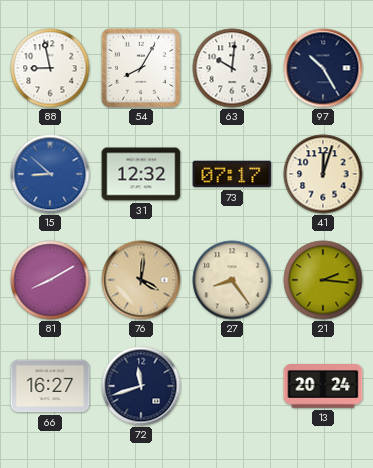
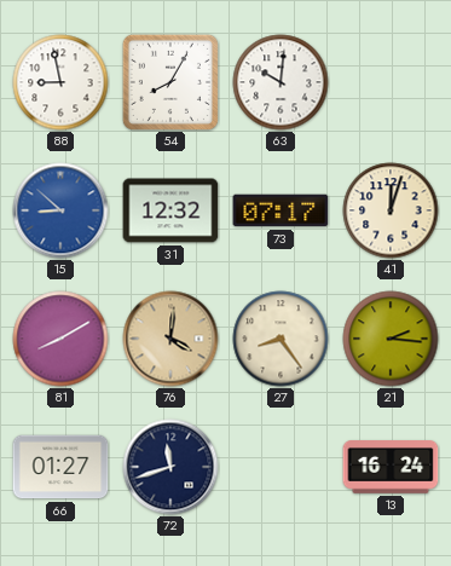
97: 10:25 -> none
66: 16:27 -> 01:27
13: 20:24 -> 16:24
